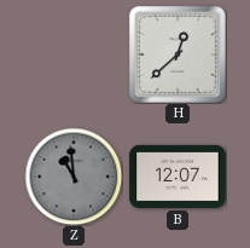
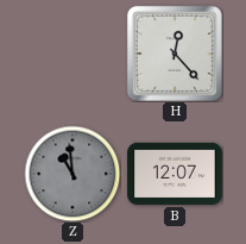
H: 12:38 -> 12:23
